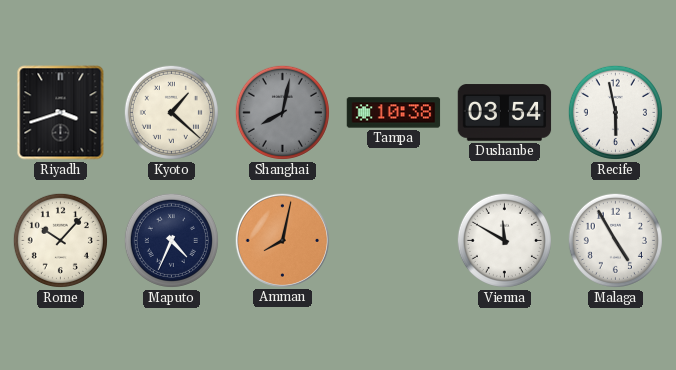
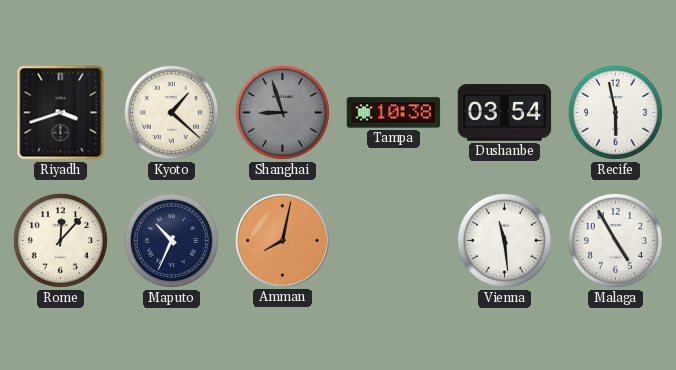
Shanghai: 8:02 -> 8:57
Rome: 10:07 -> 12:07
Maputo: 4:34 -> 10:34
Vienna: 11:50 -> 11:29
